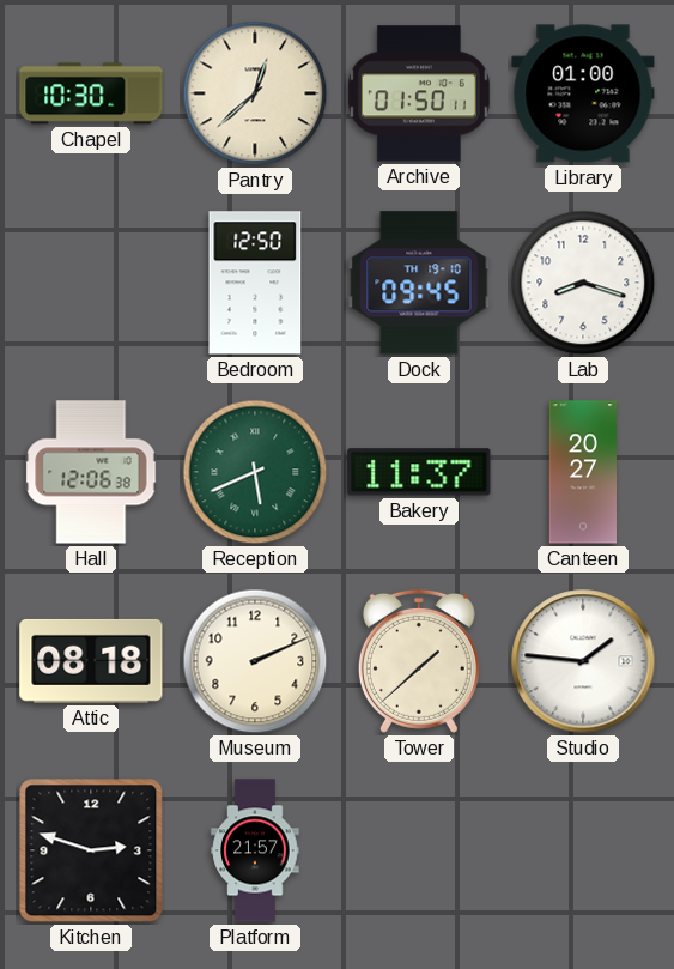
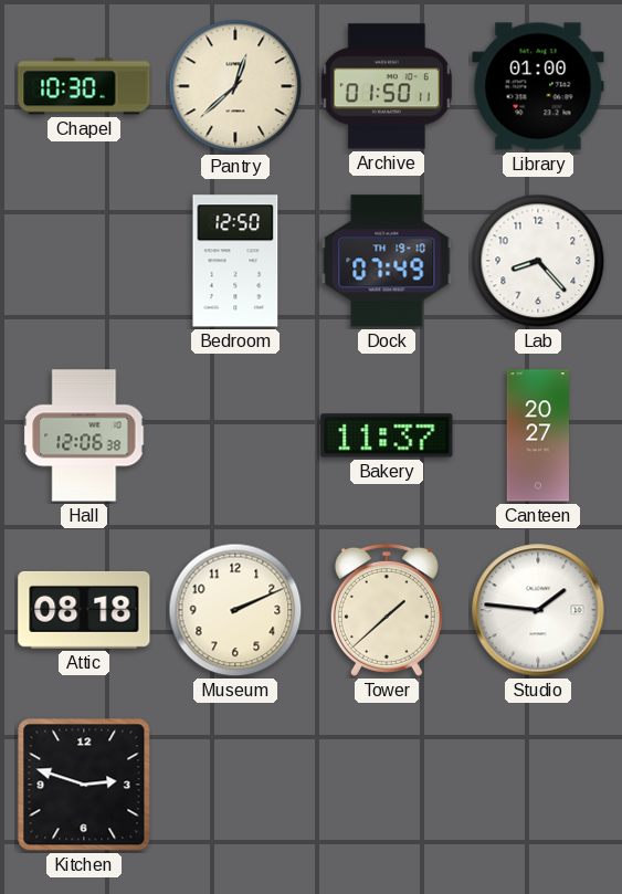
Dock: 09:45 -> 07:49
Lab: 8:18 -> 8:23
Reception: 5:41 -> none
Platform: 21:57 -> none
